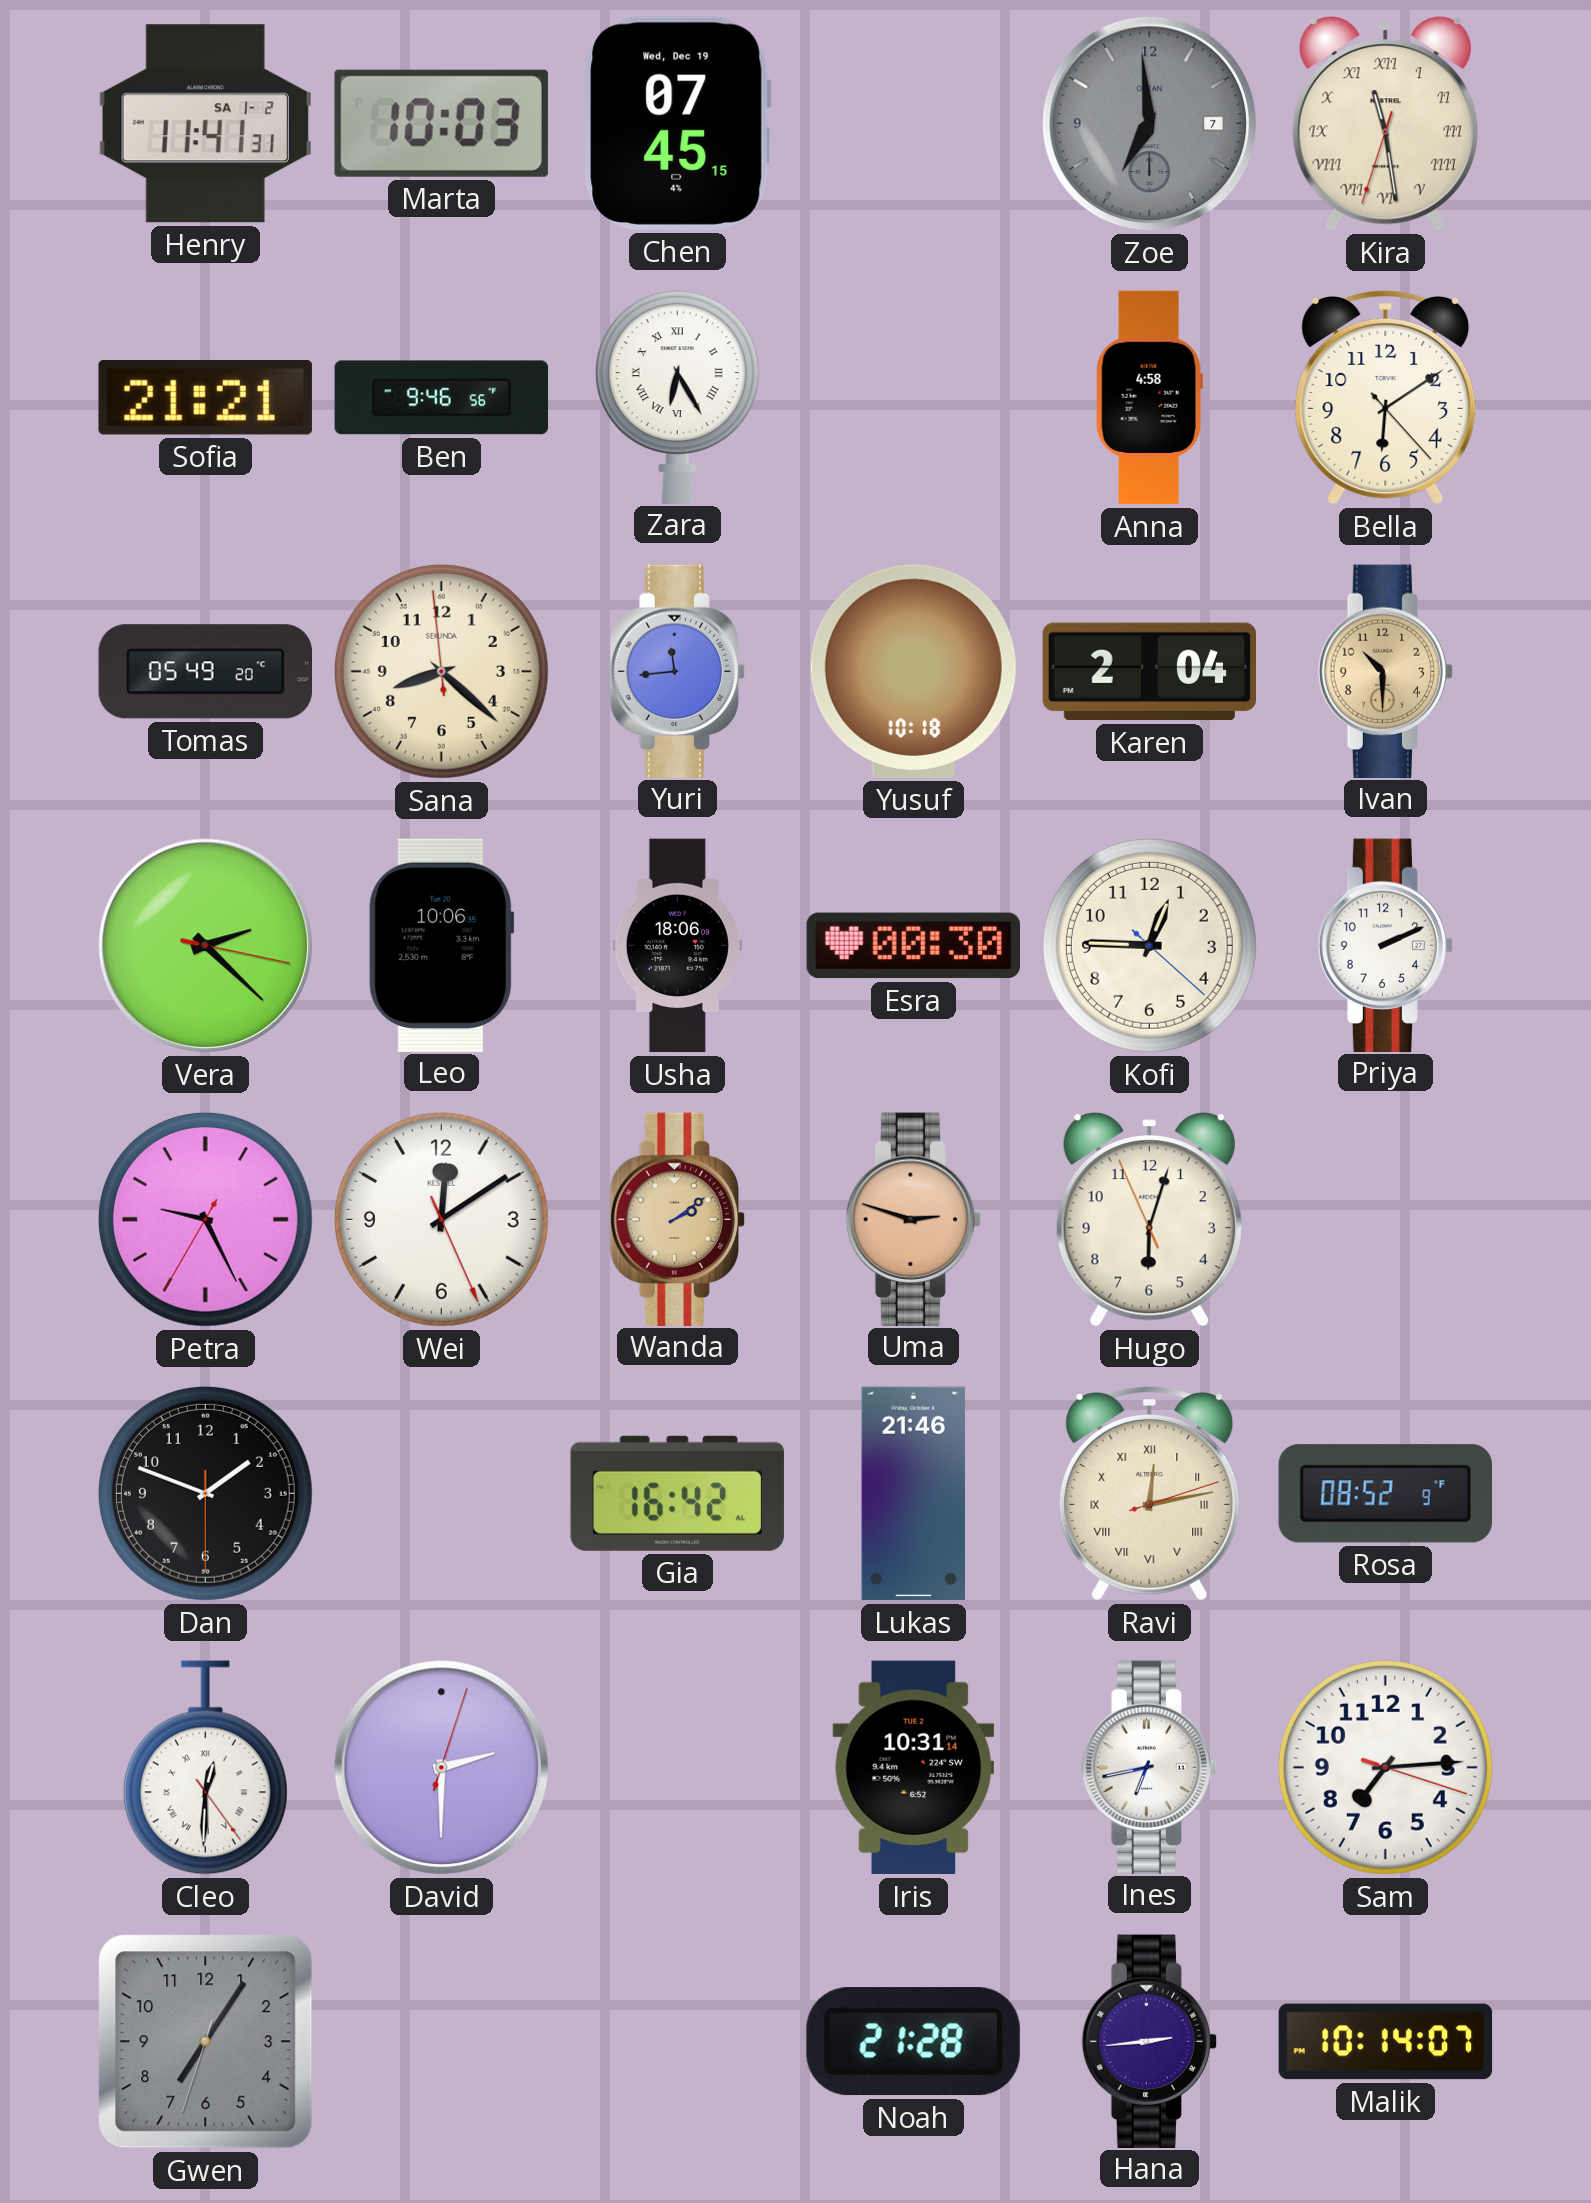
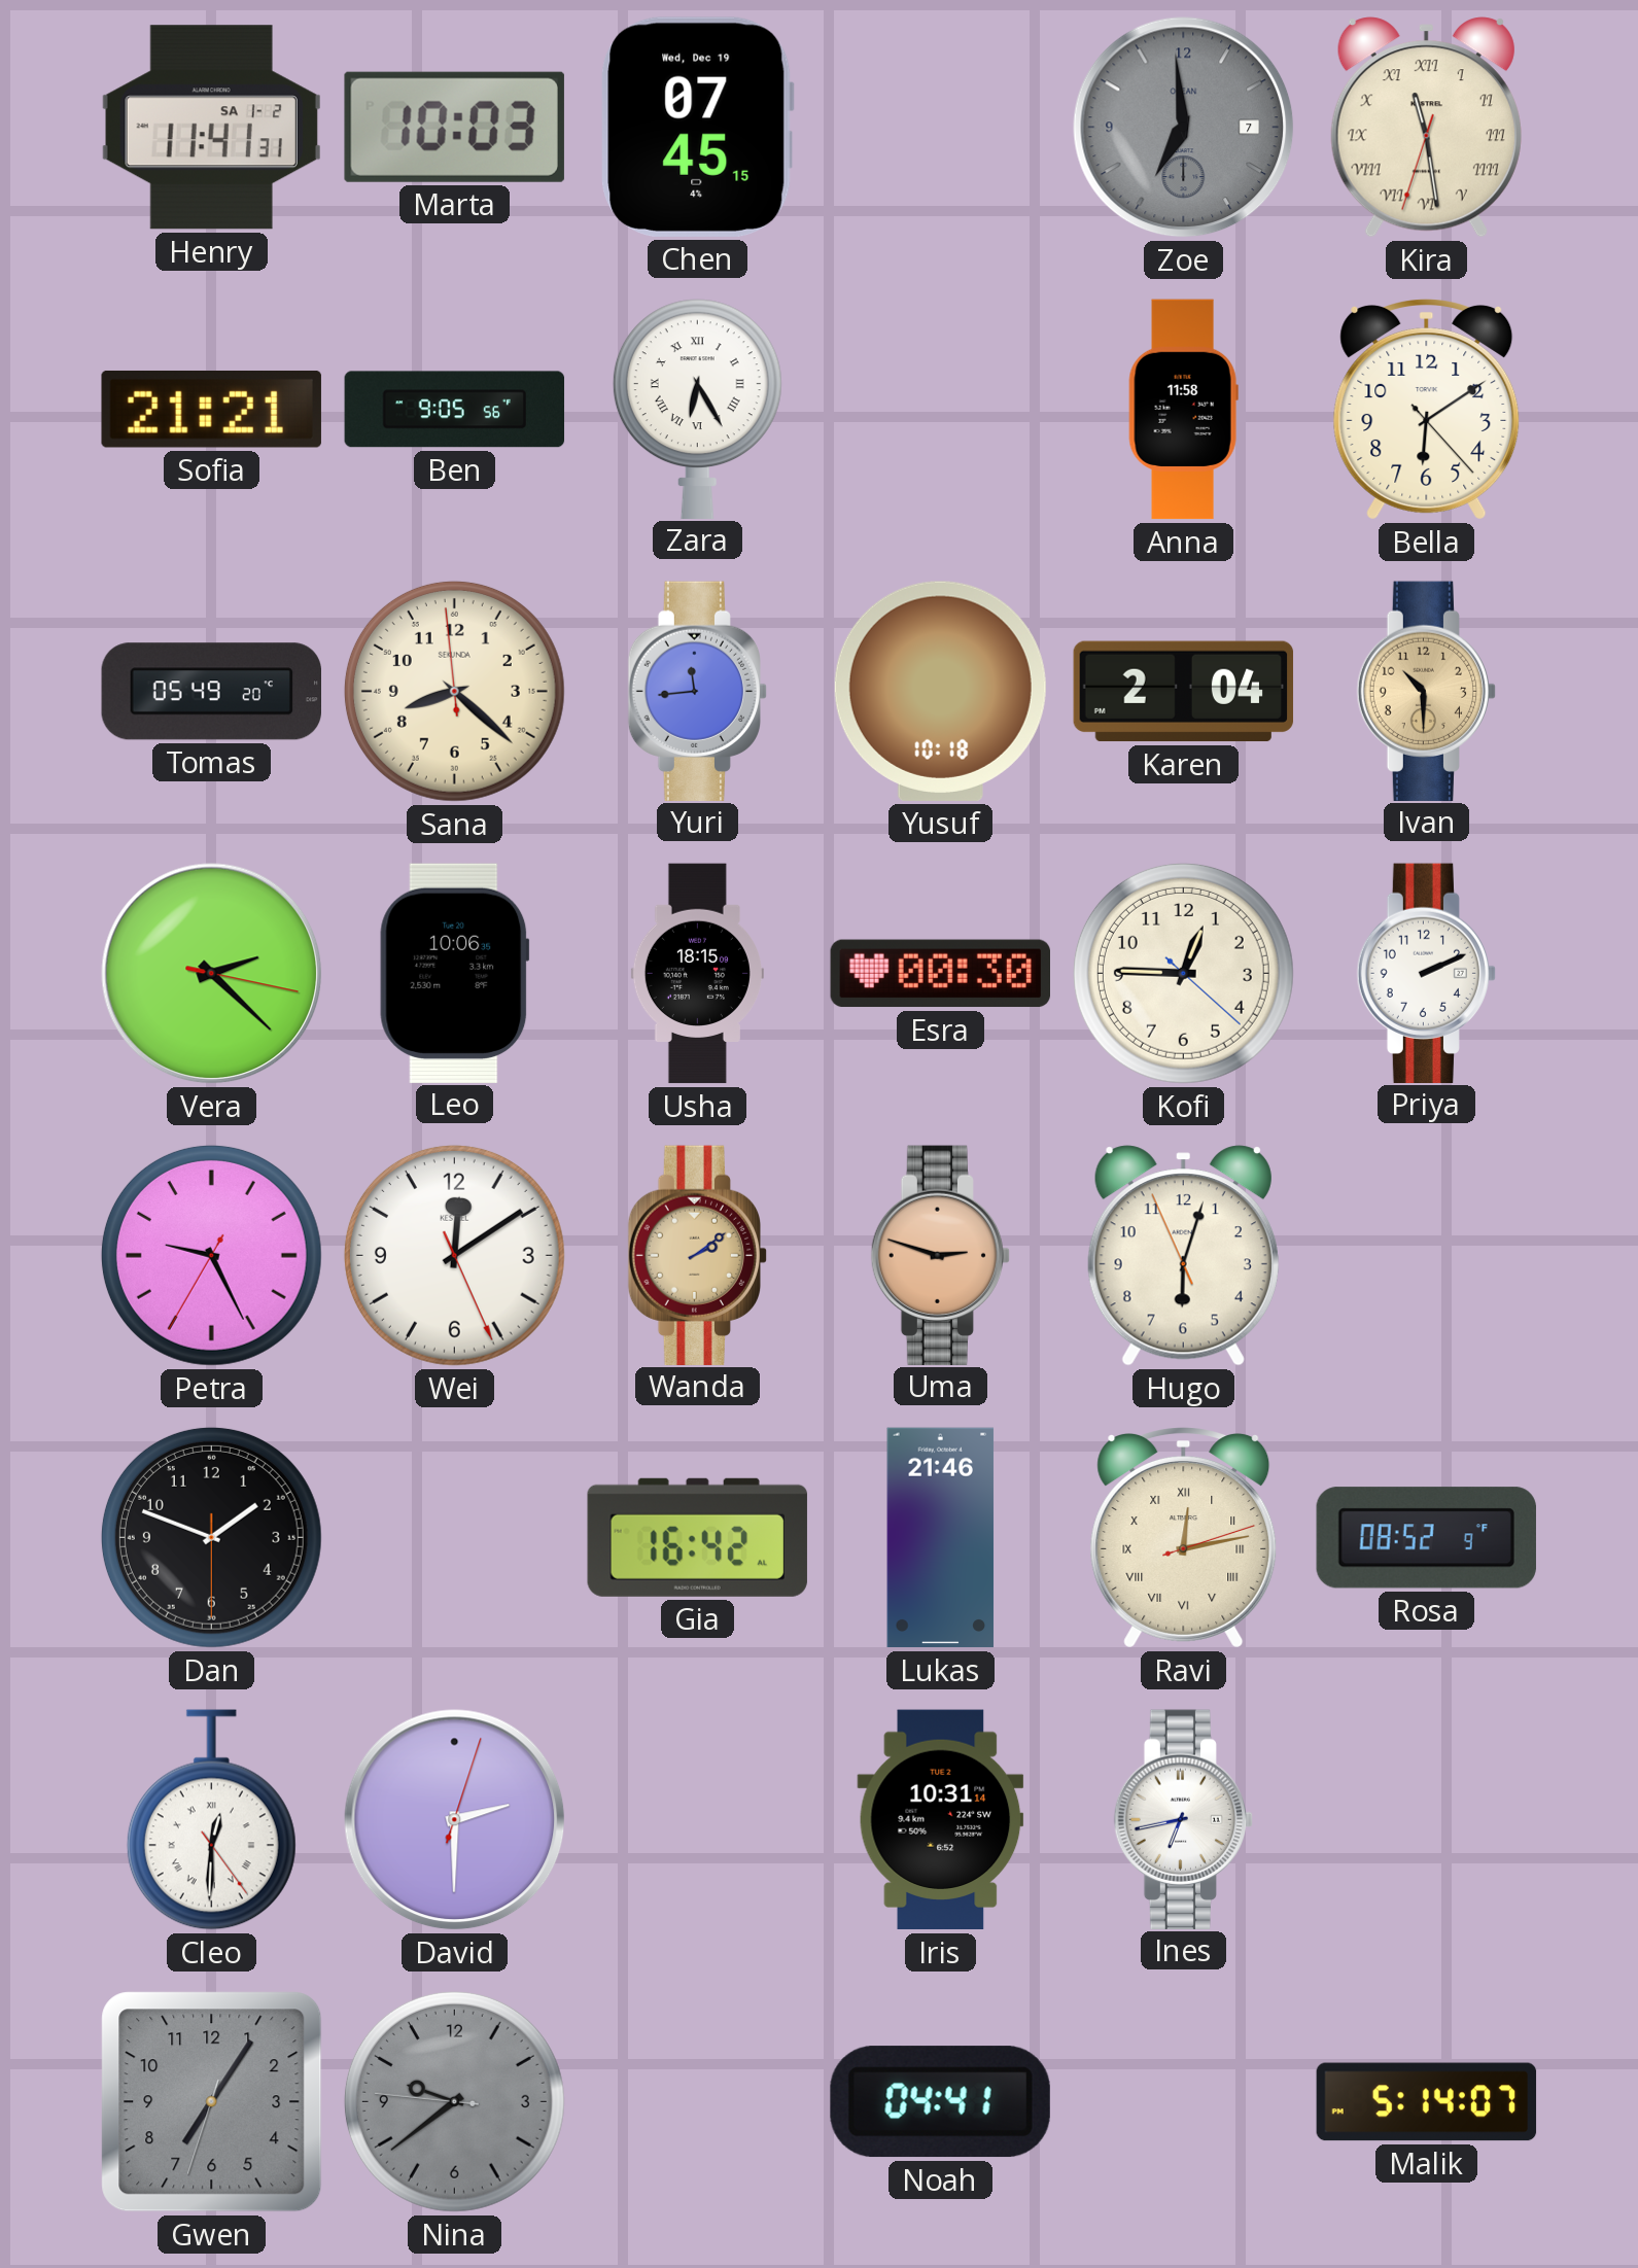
Ben: 9:46 -> 9:05
Anna: 4:58 -> 11:58
Usha: 18:06 -> 18:15
Sam: 7:14 -> none
Nina: none -> 9:38
Noah: 21:28 -> 04:41
Hana: 2:44 -> none
Malik: 10:14 -> 5:14
